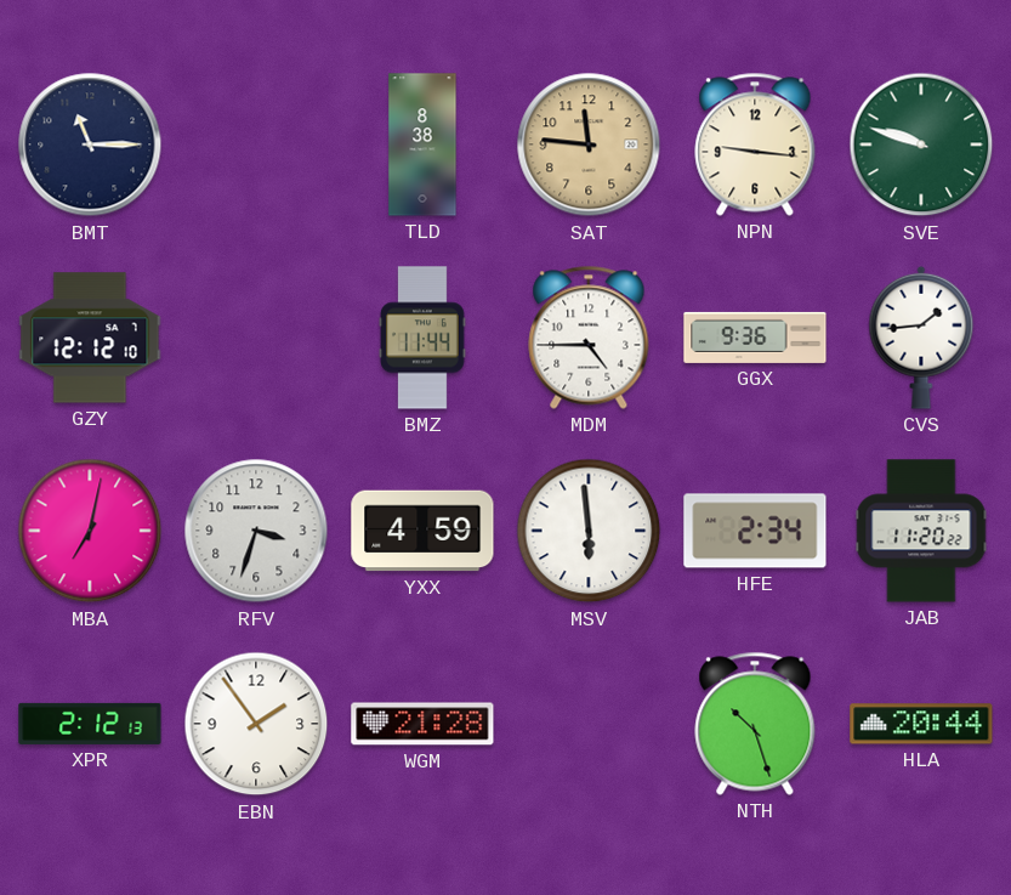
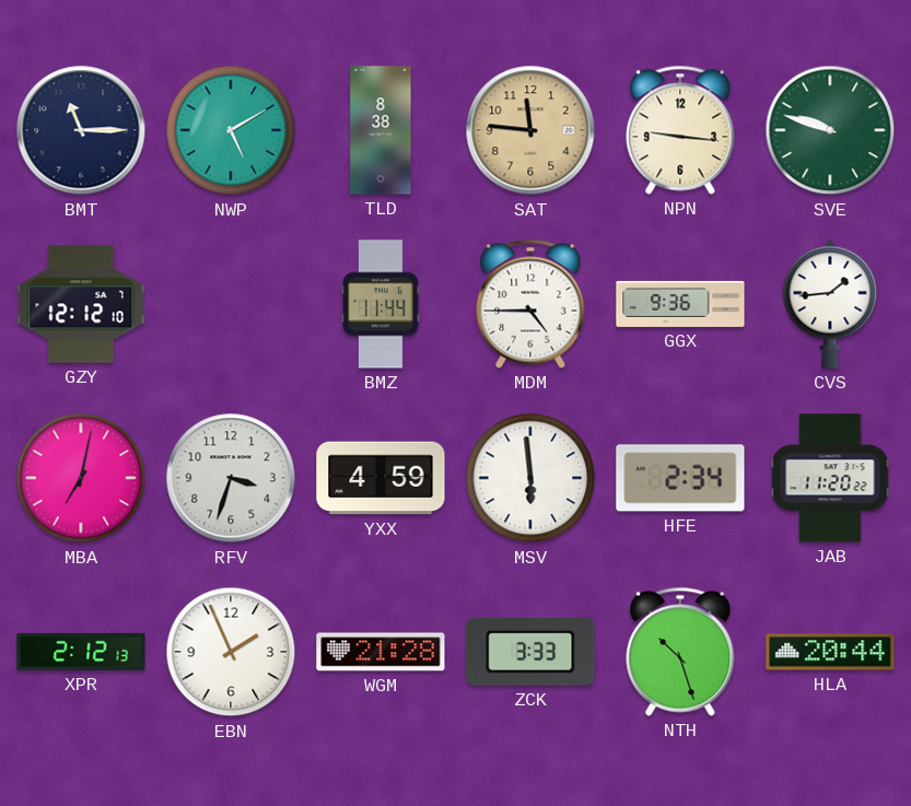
NWP: none -> 5:10
EBN: 1:54 -> 1:56
ZCK: none -> 3:33
